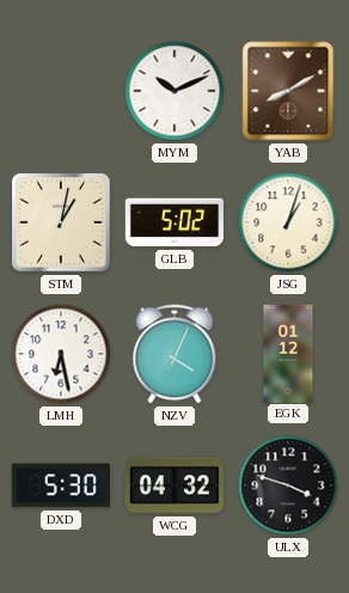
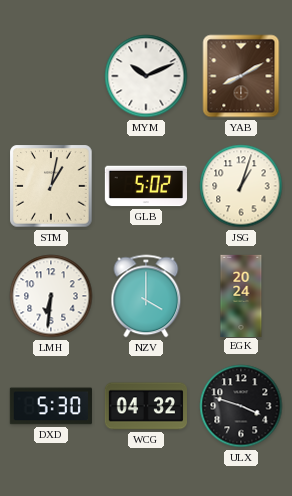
LMH: 6:28 -> 6:31
NZV: 4:04 -> 4:00
EGK: 01:12 -> 20:24
